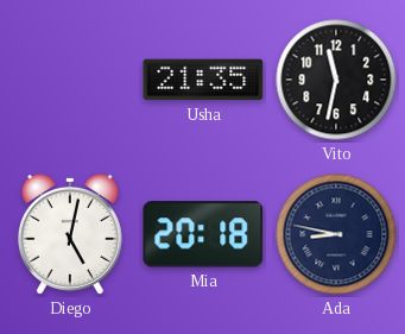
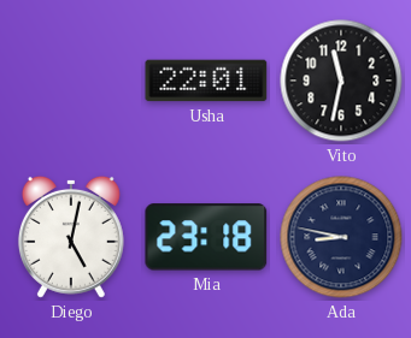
Usha: 21:35 -> 22:01
Mia: 20:18 -> 23:18
